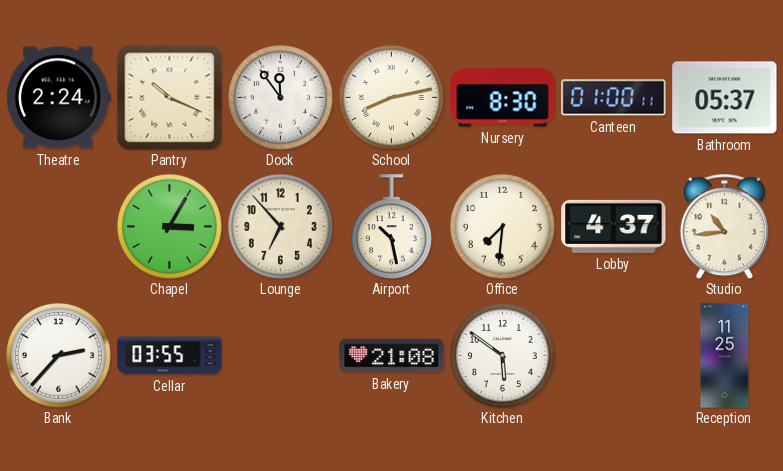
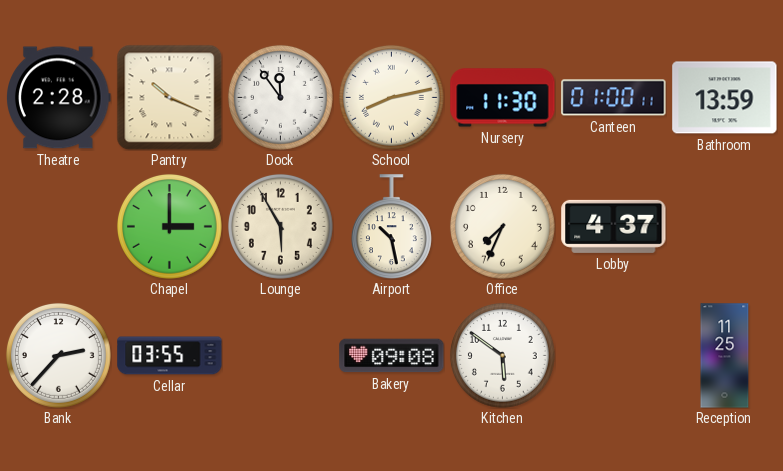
Theatre: 2:24 -> 2:28
Nursery: 8:30 -> 11:30
Bathroom: 05:37 -> 13:59
Chapel: 3:05 -> 3:00
Lounge: 6:53 -> 5:55
Office: 7:31 -> 7:34
Studio: 10:44 -> none
Bakery: 21:08 -> 09:08
